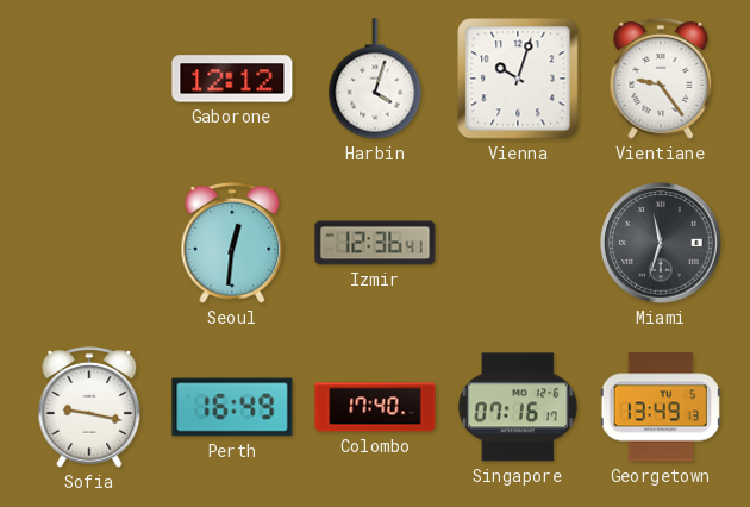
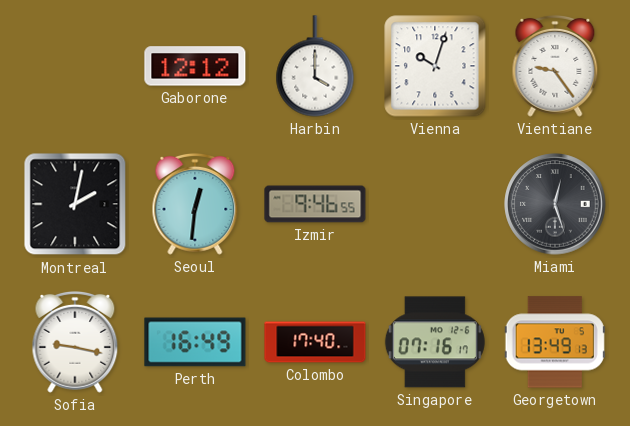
Harbin: 4:03 -> 4:00
Montreal: none -> 2:02
Izmir: 12:36 -> 9:46
Miami: 11:33 -> 12:27
